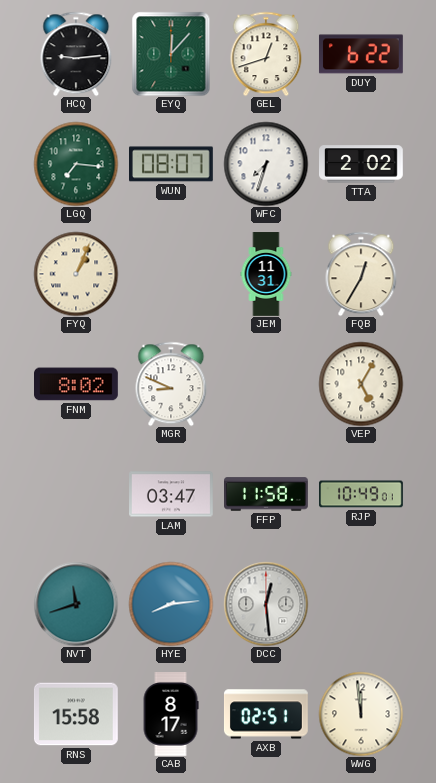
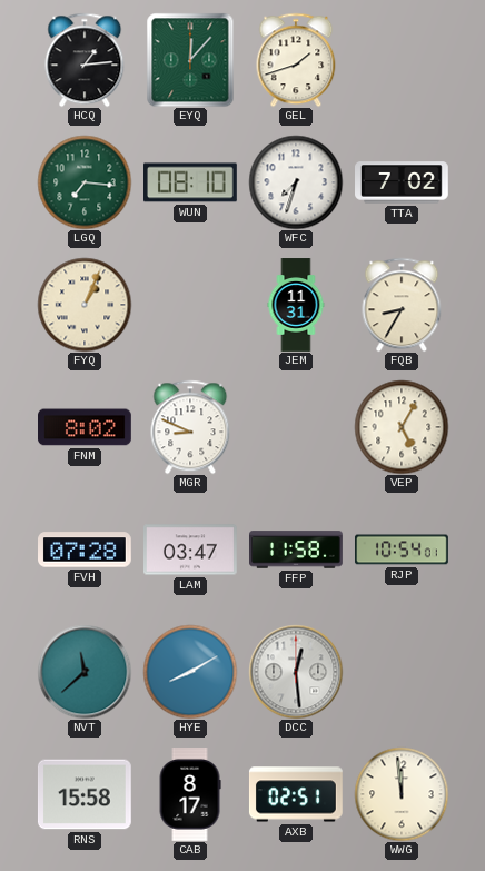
HCQ: 9:14 -> 1:14
GEL: 12:42 -> 1:42
DUY: 6:22 -> none
WUN: 08:07 -> 08:10
TTA: 2:02 -> 7:02
FQB: 12:35 -> 8:35
FVH: none -> 07:28
RJP: 10:49 -> 10:54
NVT: 11:42 -> 11:38
HYE: 8:14 -> 8:10
